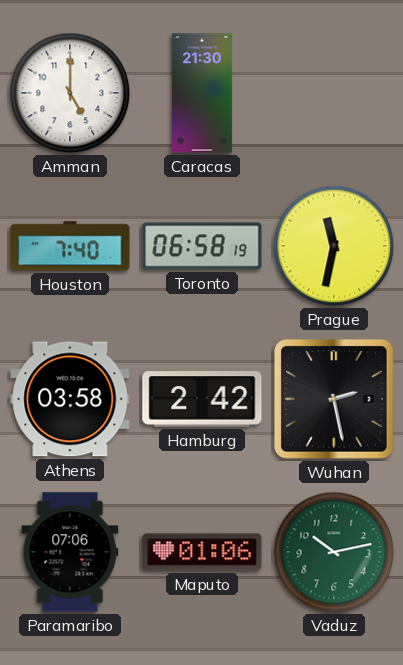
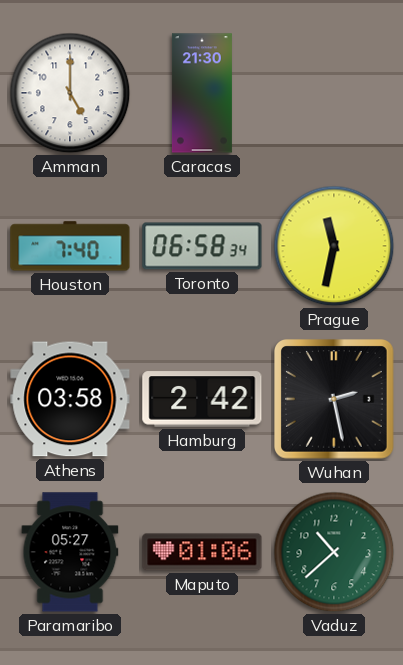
Toronto: 06:58:19 -> 06:58:34
Paramaribo: 07:06 -> 05:27
Vaduz: 10:13 -> 10:38
